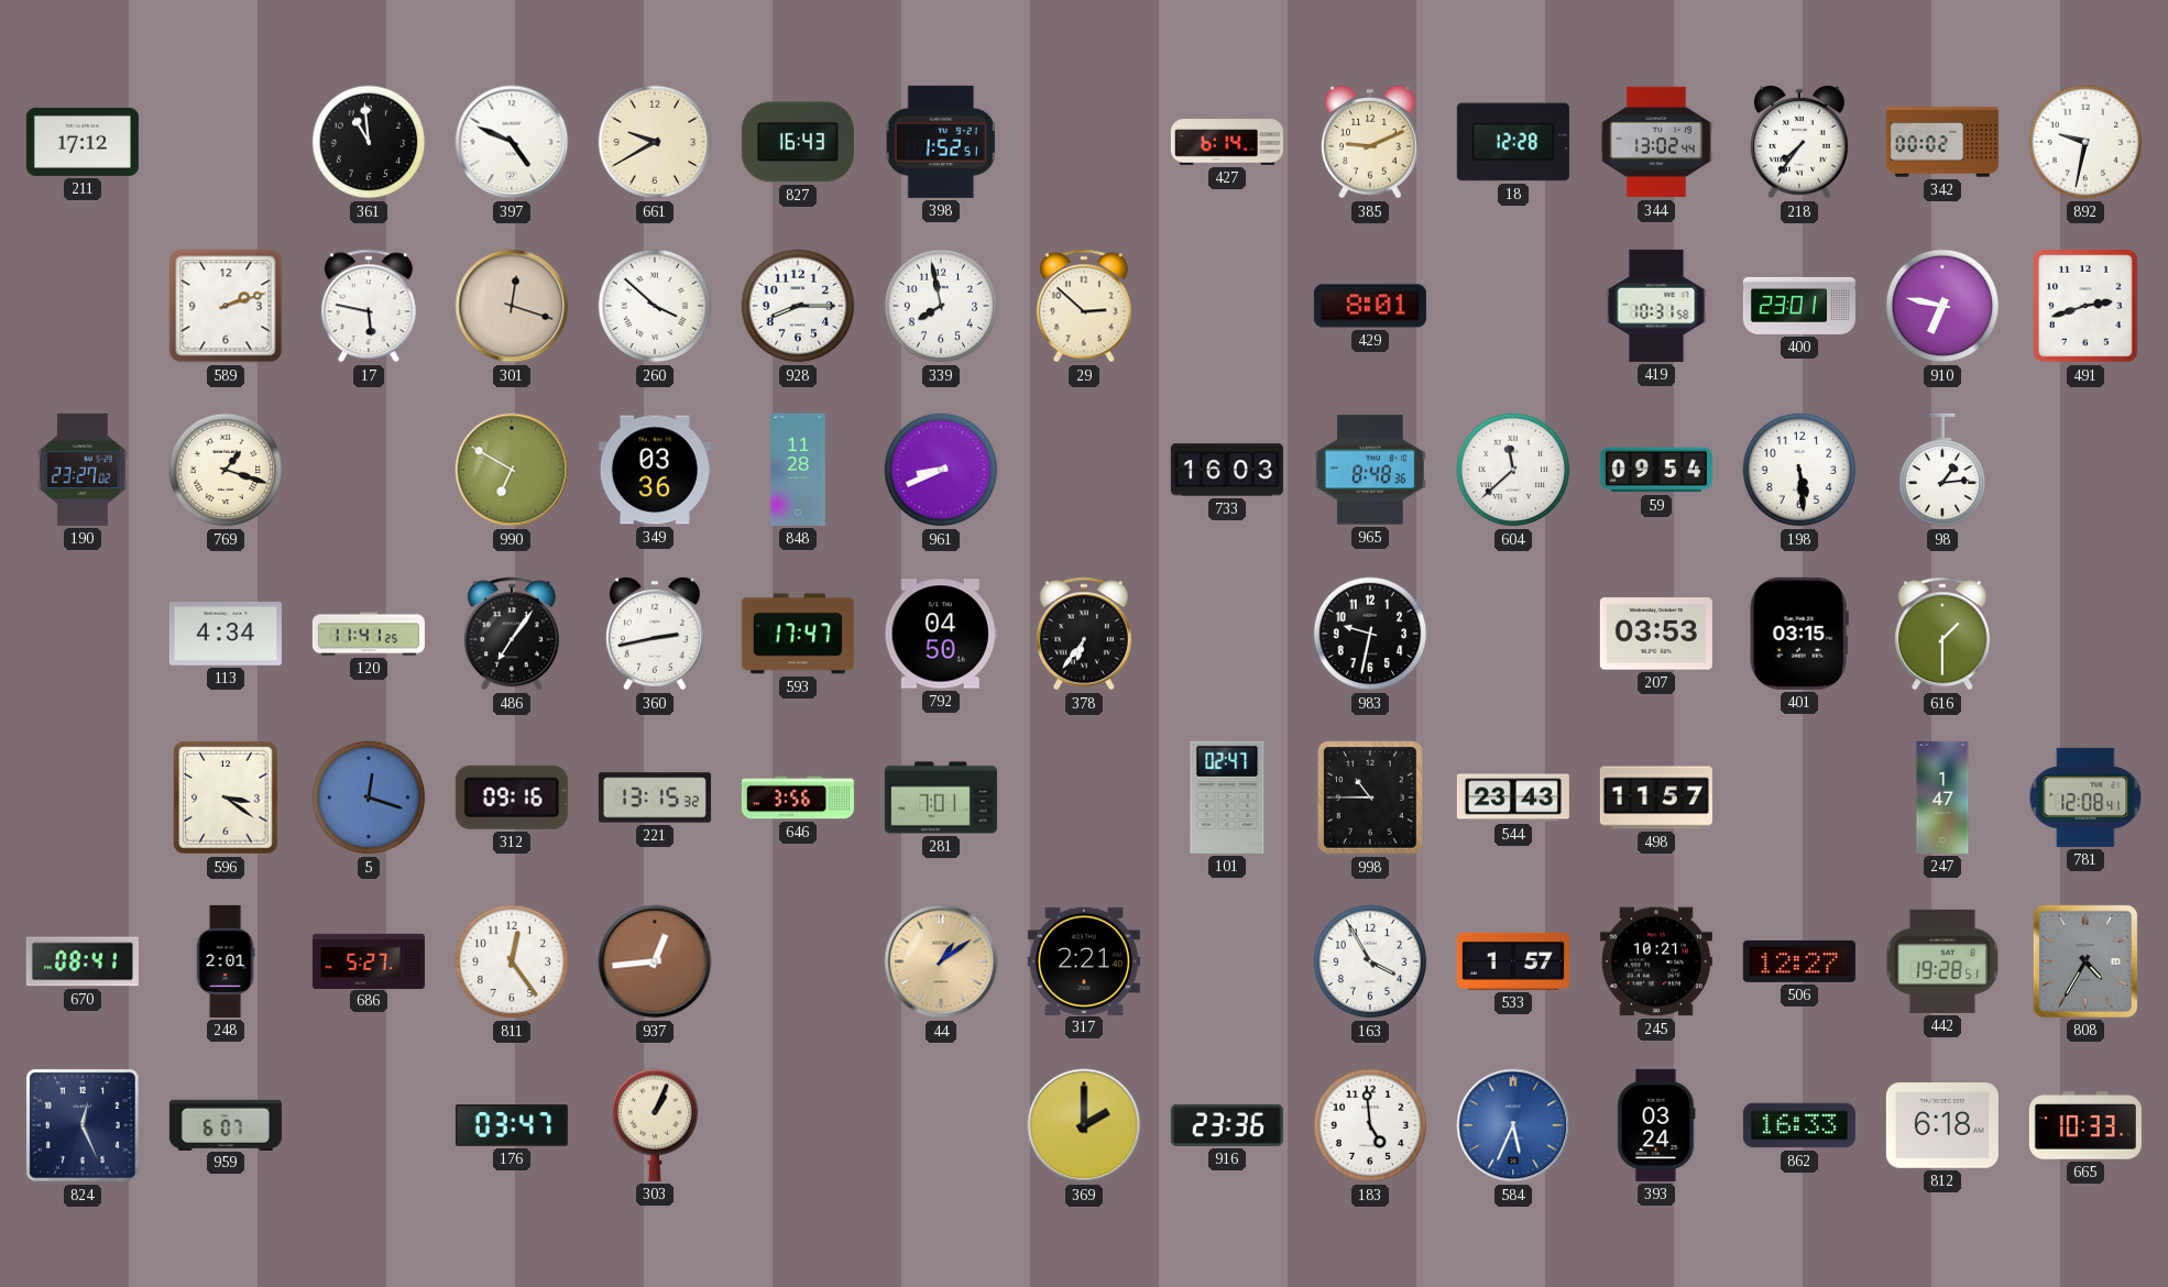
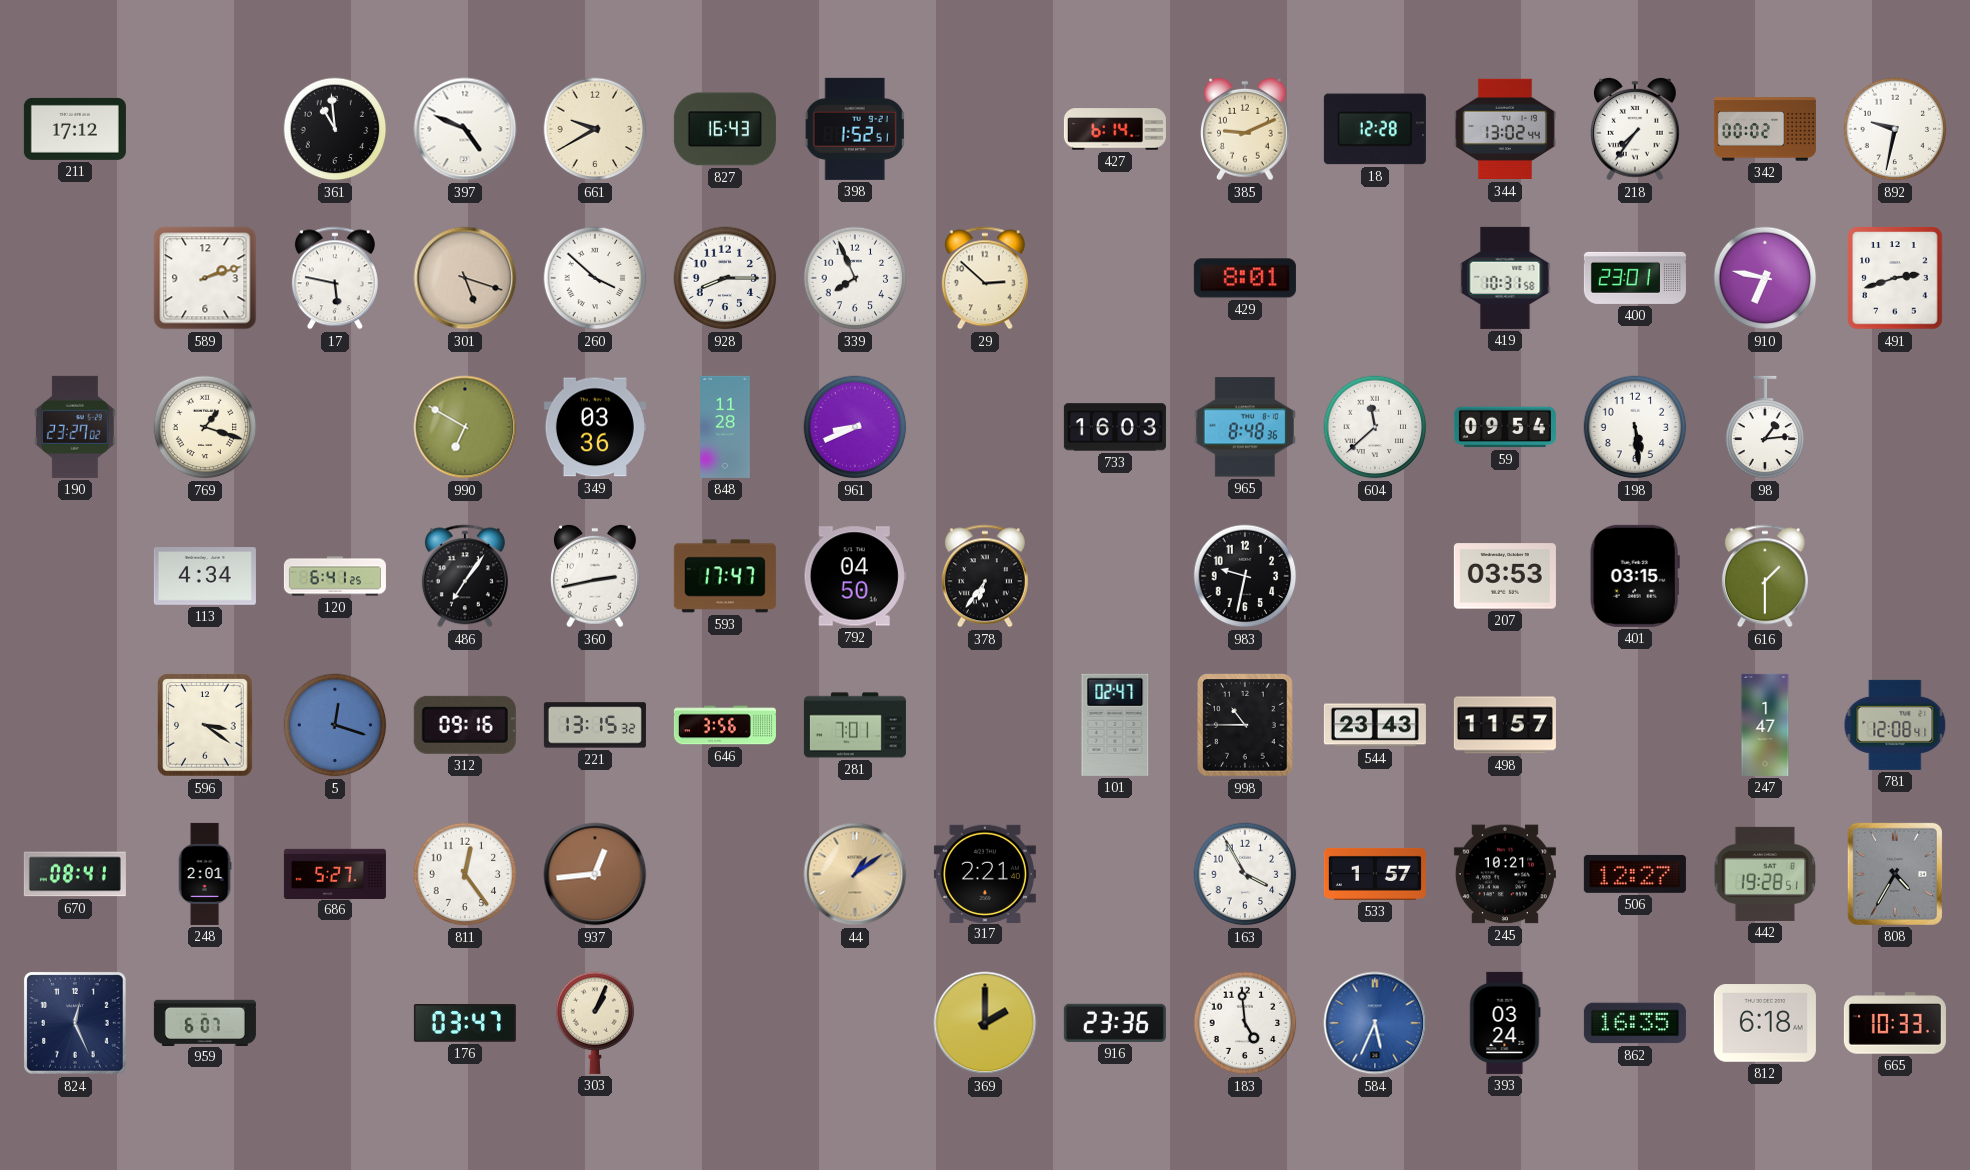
301: 12:18 -> 5:18
339: 7:58 -> 7:56
120: 11:41 -> 6:41
862: 16:33 -> 16:35
